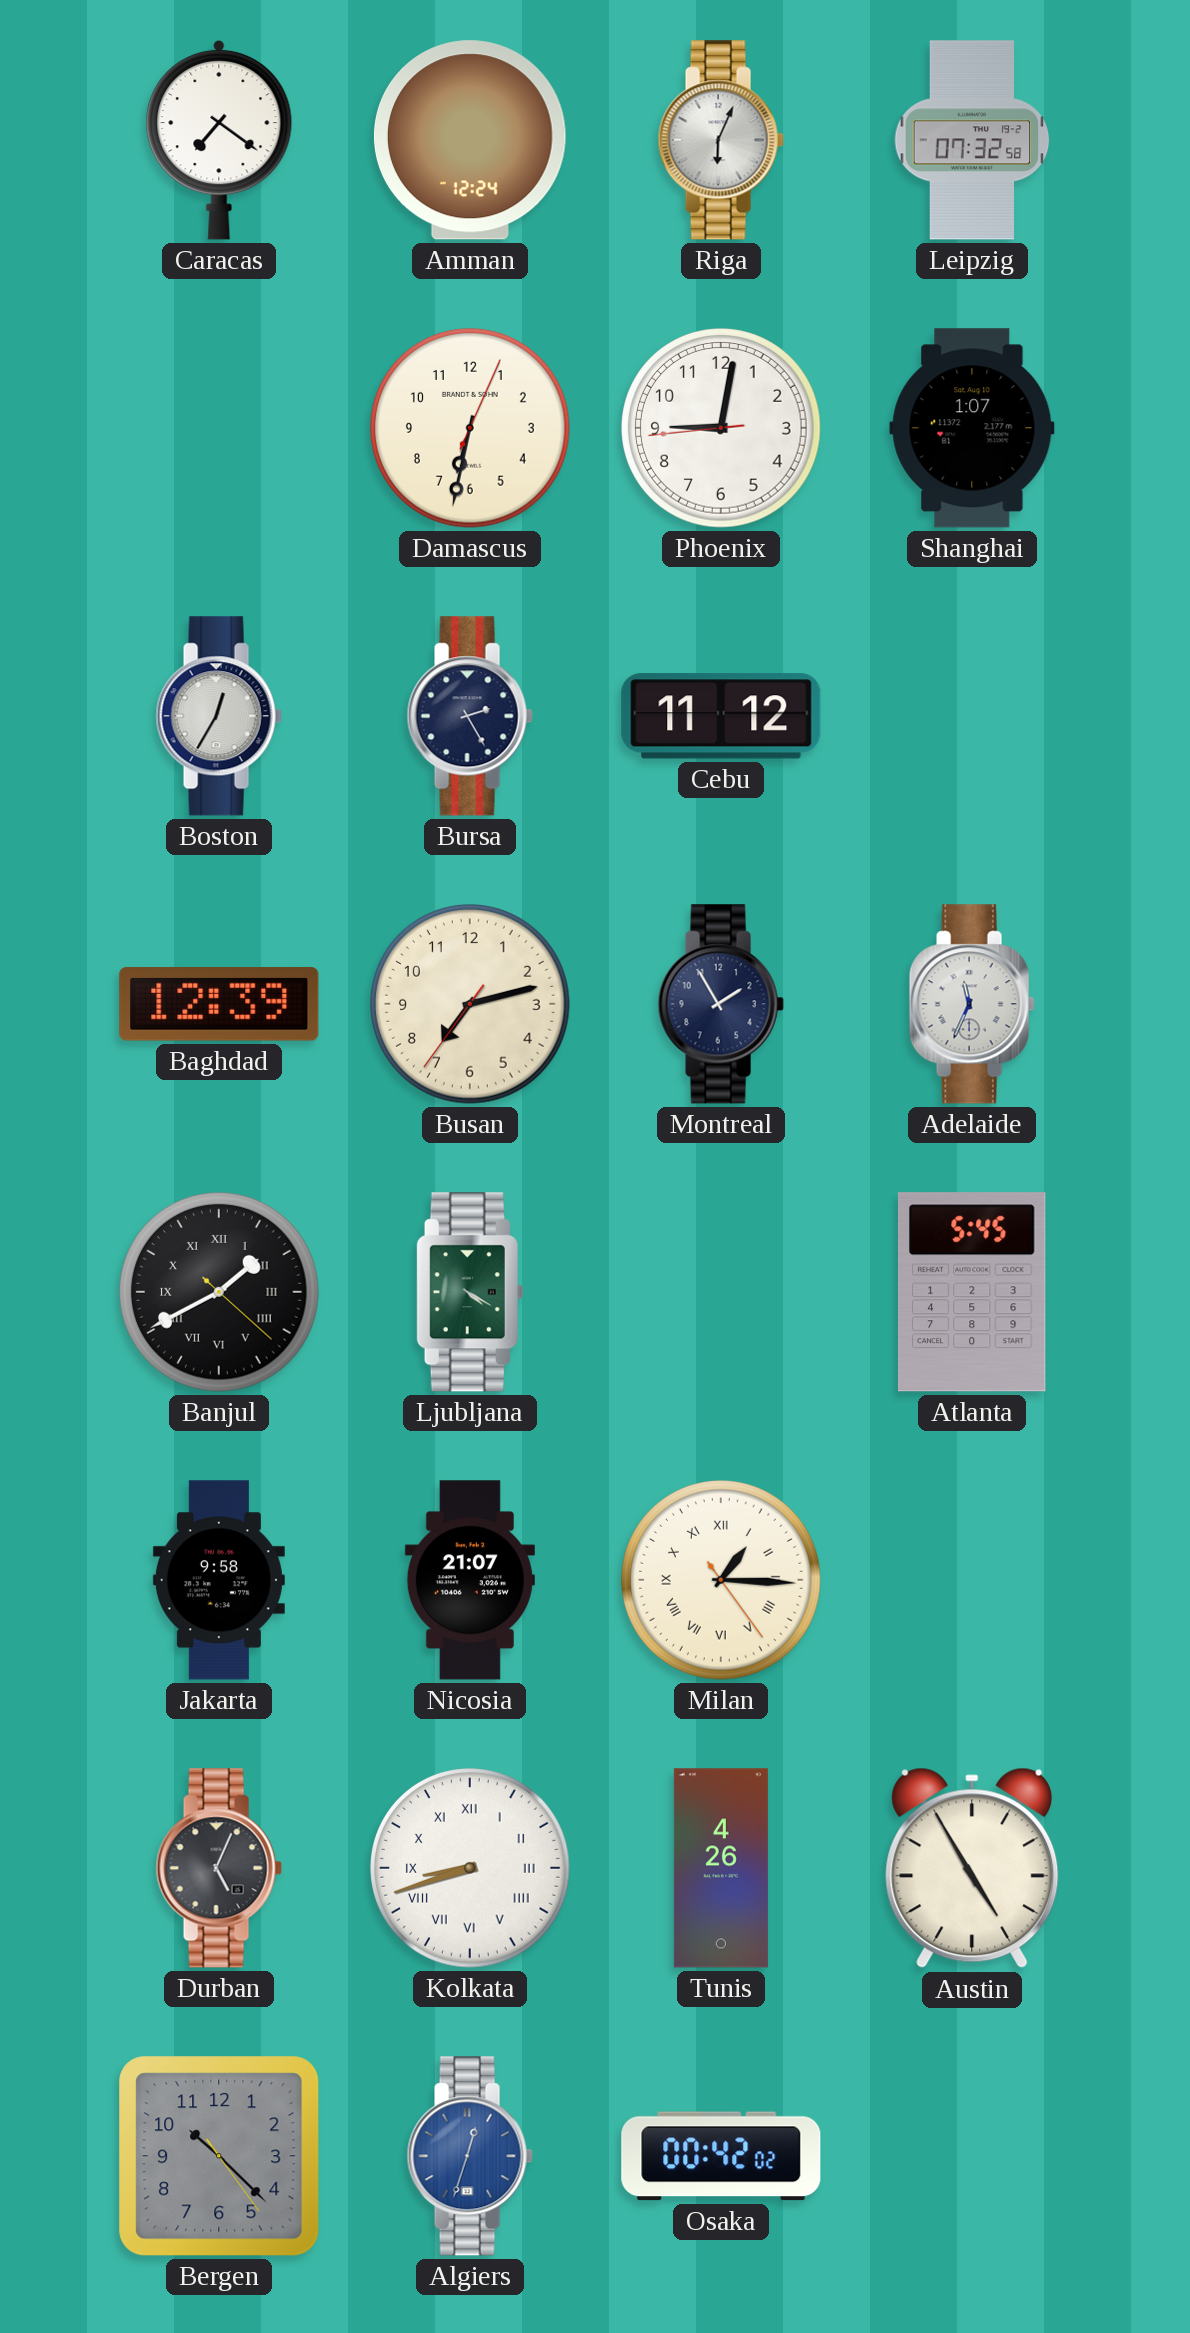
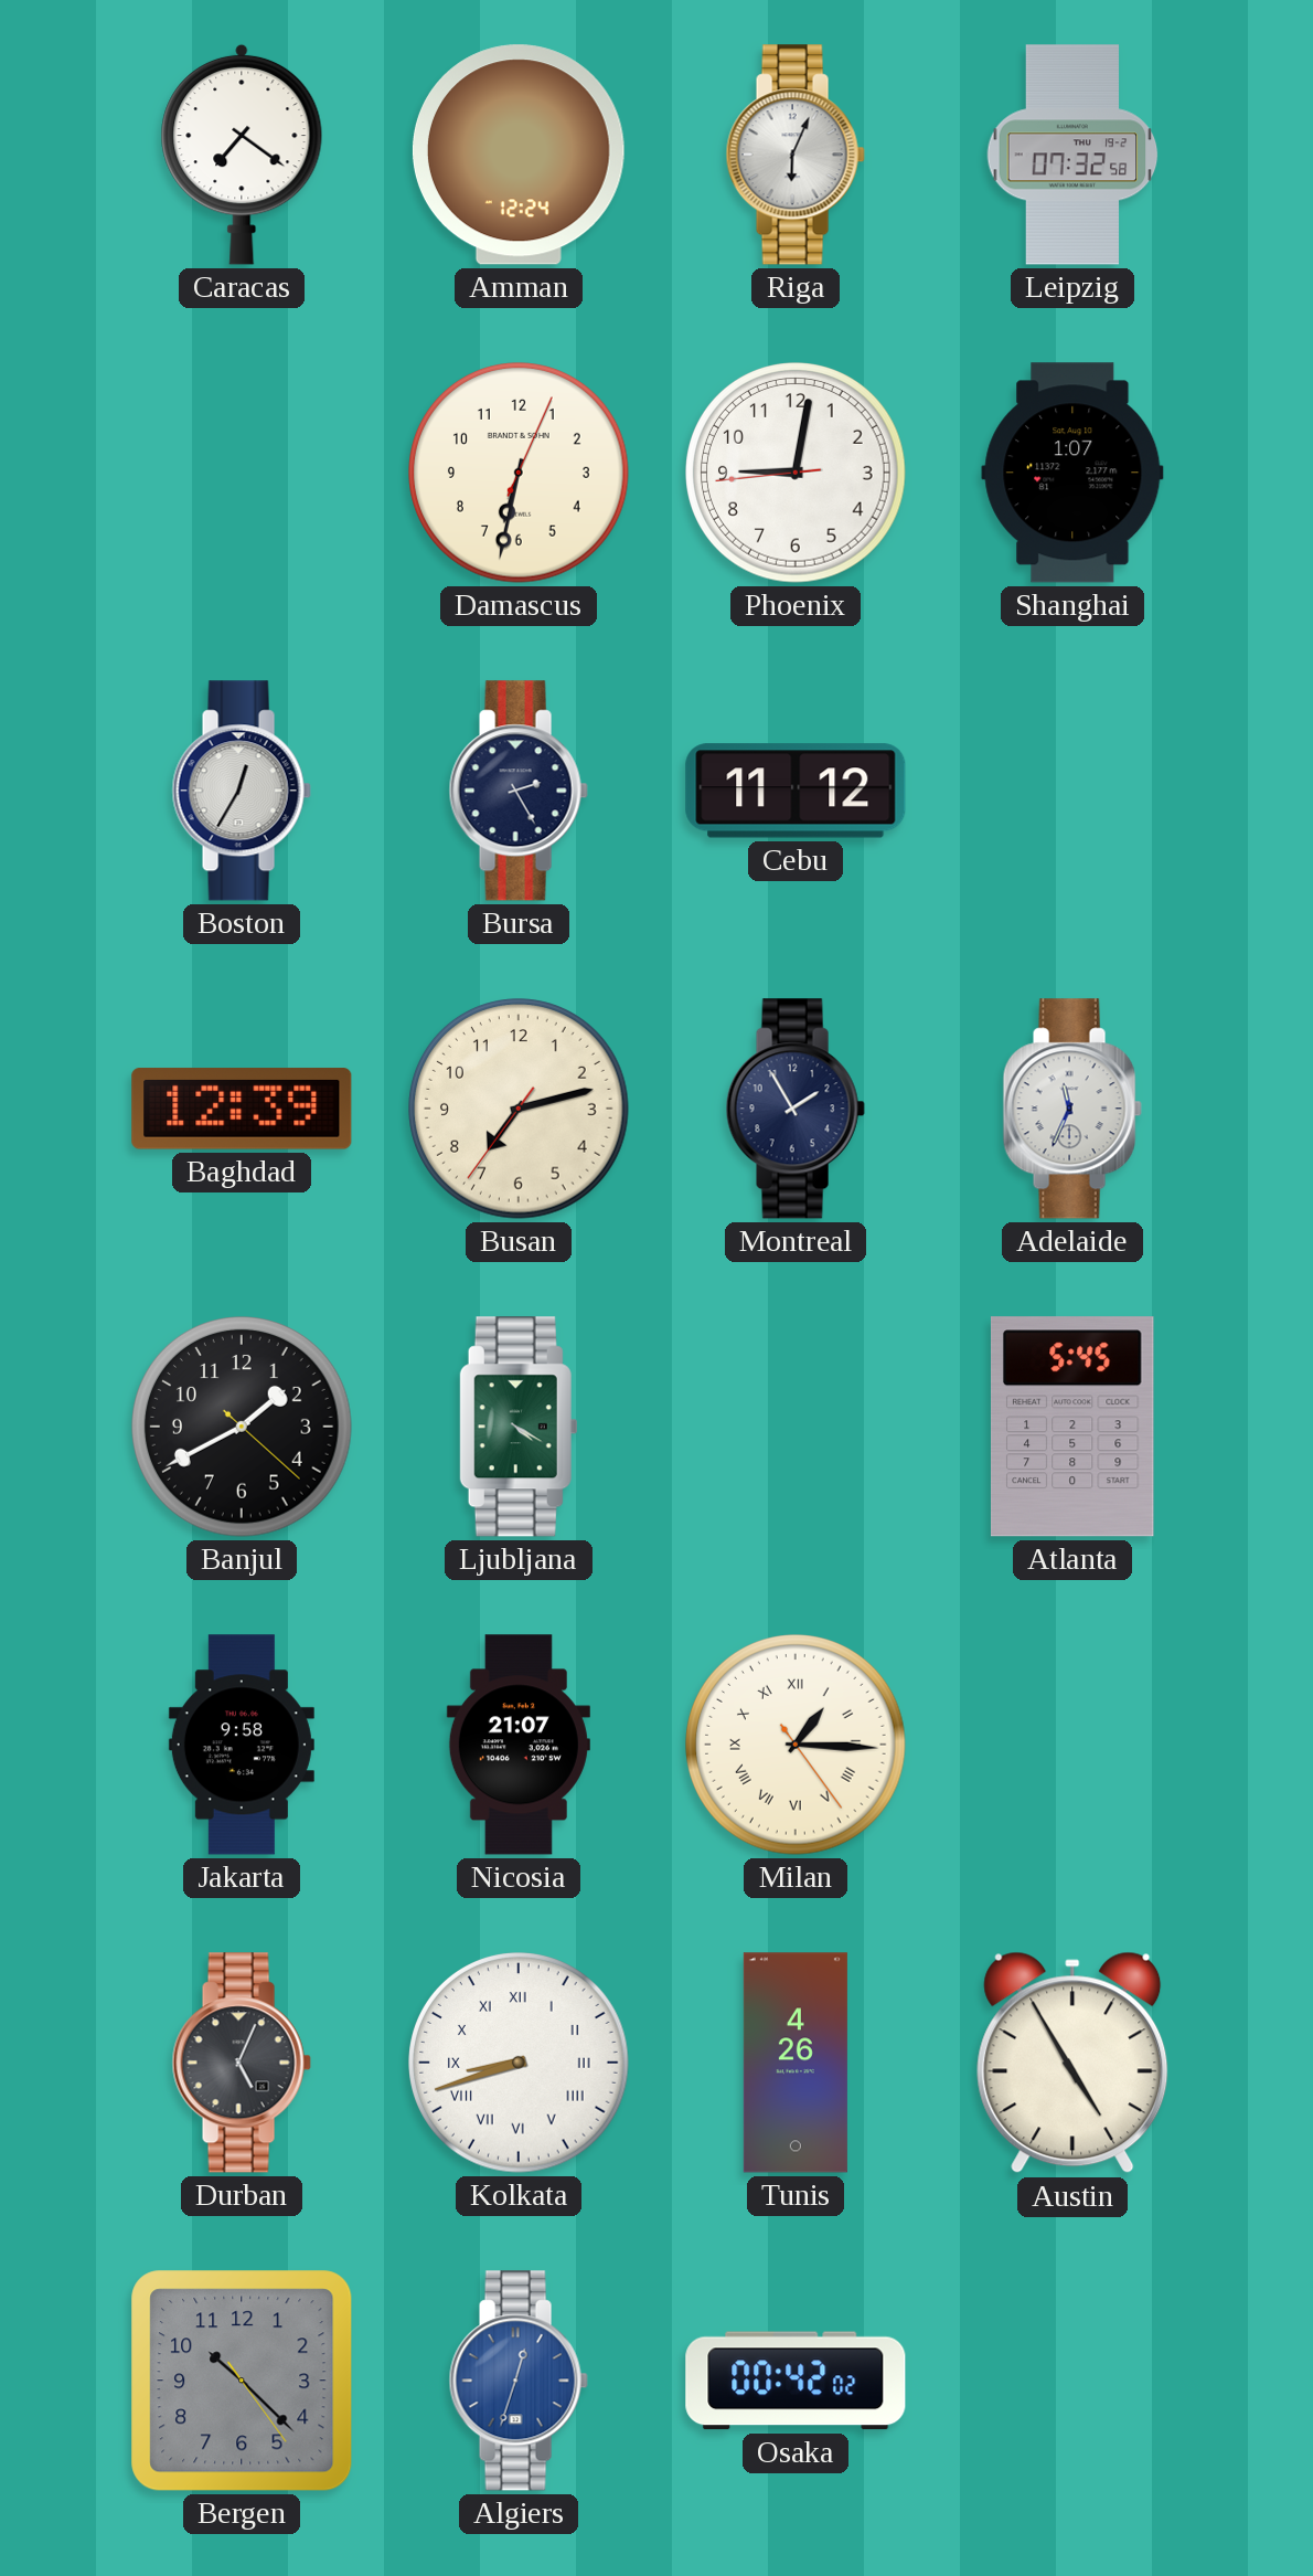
Banjul numerals: Roman -> Arabic
